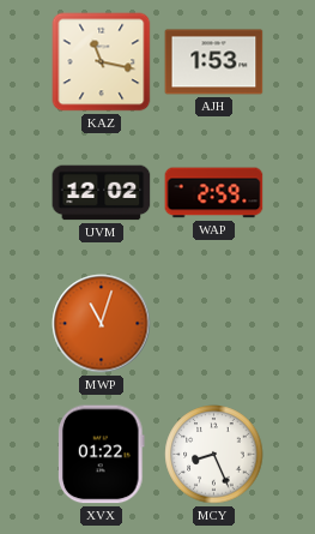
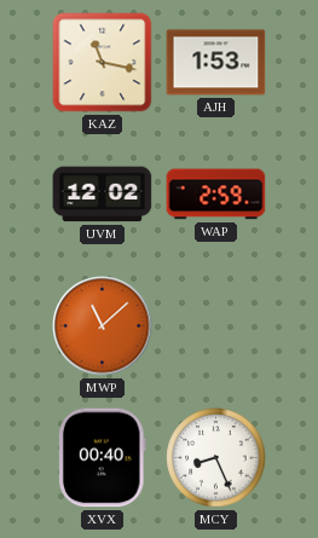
MWP: 11:03 -> 11:08
XVX: 01:22 -> 00:40
